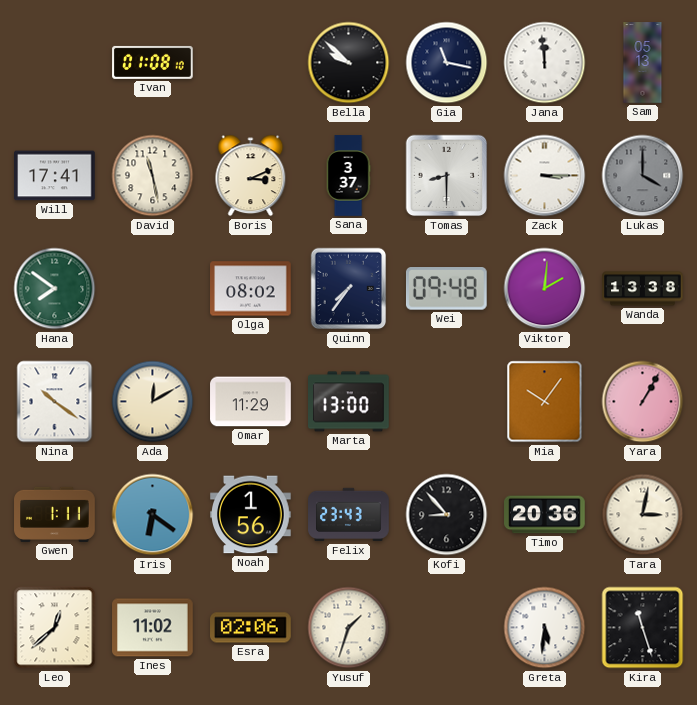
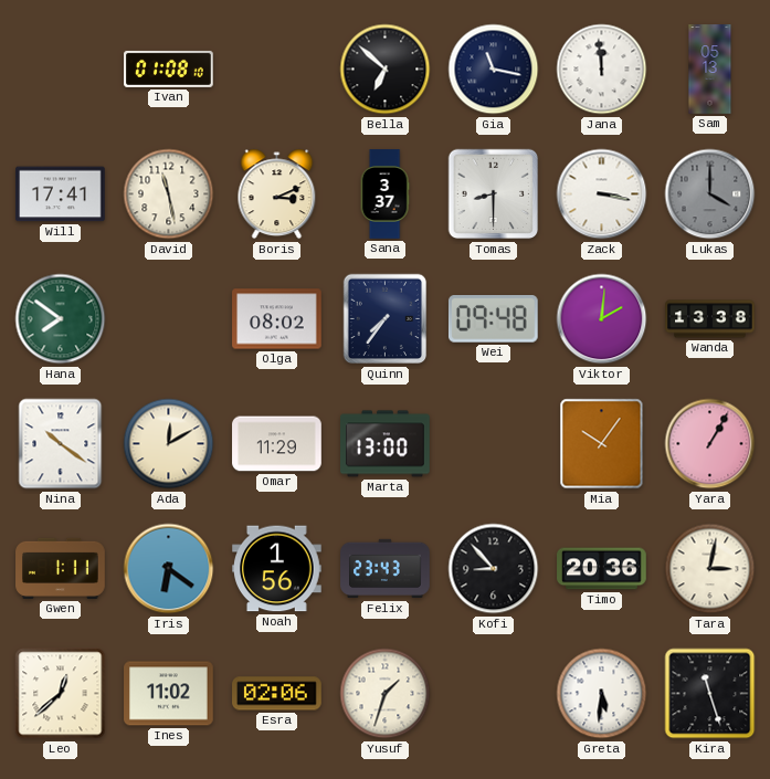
Bella: 9:52 -> 6:52
Zack: 3:15 -> 3:17
